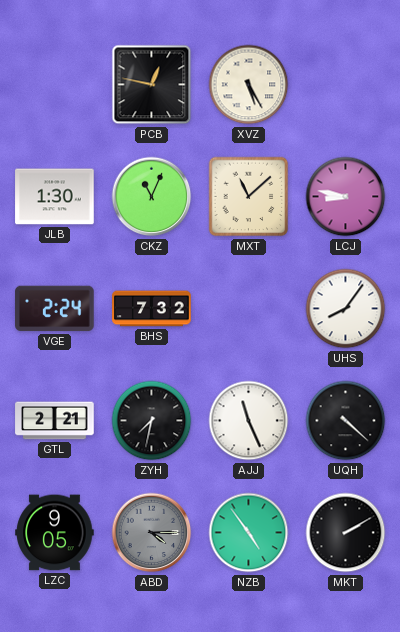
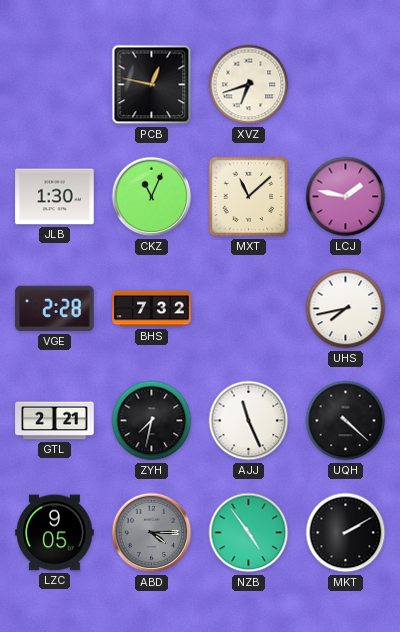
XVZ: 5:25 -> 6:42
LCJ: 8:47 -> 1:47
VGE: 2:24 -> 2:28
UHS: 8:06 -> 7:43
